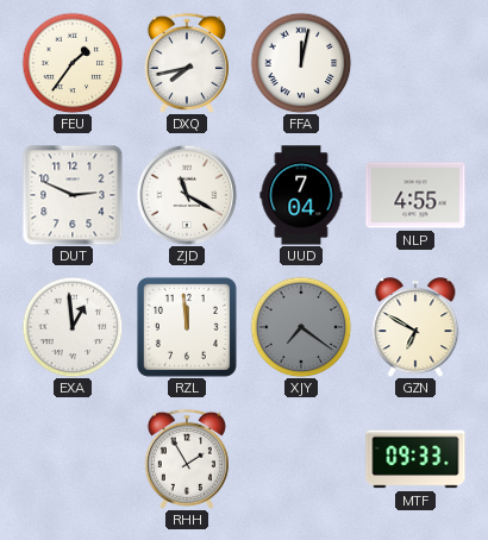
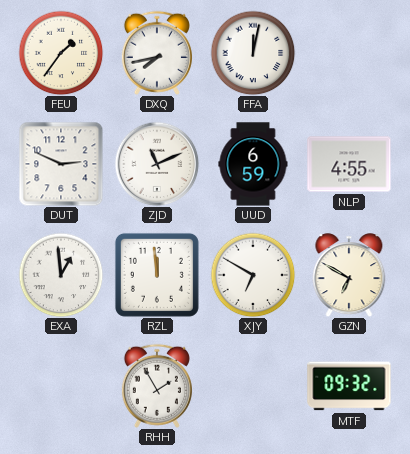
ZJD: 11:20 -> 11:11
UUD: 7:04 -> 6:59
XJY: 7:21 -> 6:50
XJY dial: grey -> white
MTF: 09:33 -> 09:32
